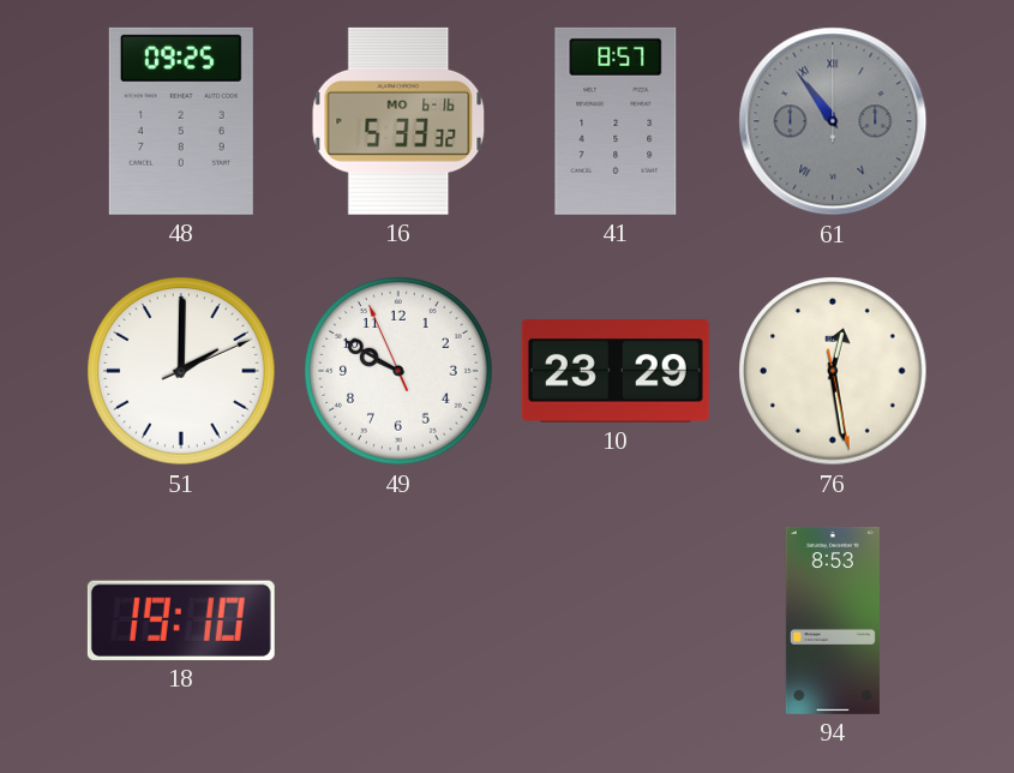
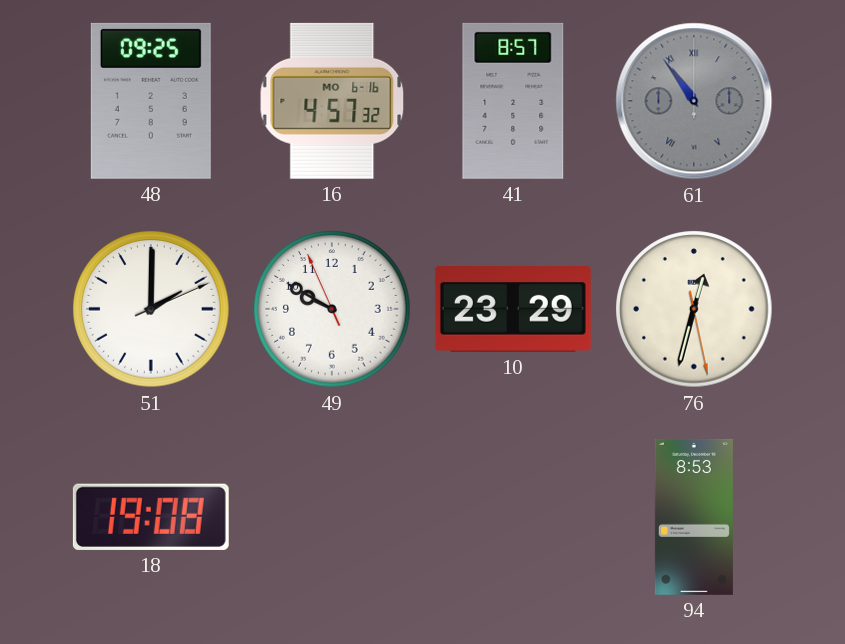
16: 5:33 -> 4:57
76: 12:28 -> 12:32
18: 19:10 -> 19:08
